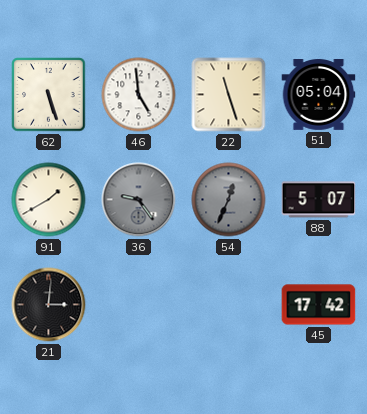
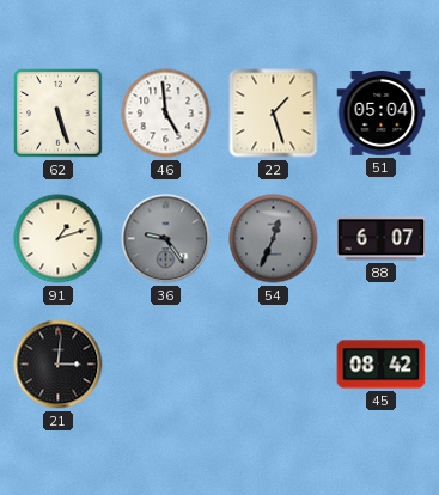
22: 11:27 -> 1:27
91: 1:40 -> 1:12
88: 5:07 -> 6:07
45: 17:42 -> 08:42
